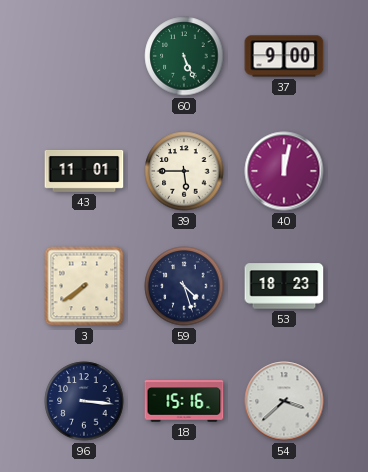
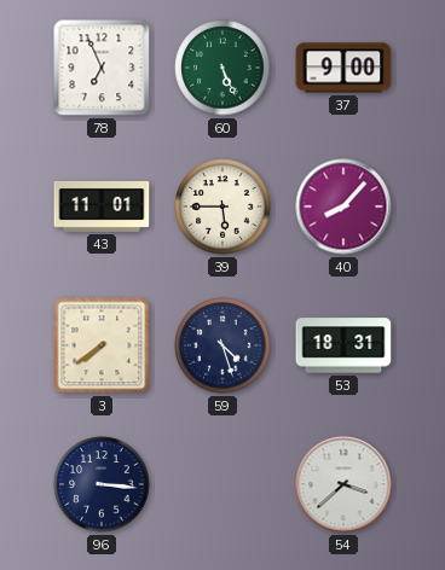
78: none -> 6:56
40: 12:02 -> 8:07
53: 18:23 -> 18:31
18: 15:16 -> none
